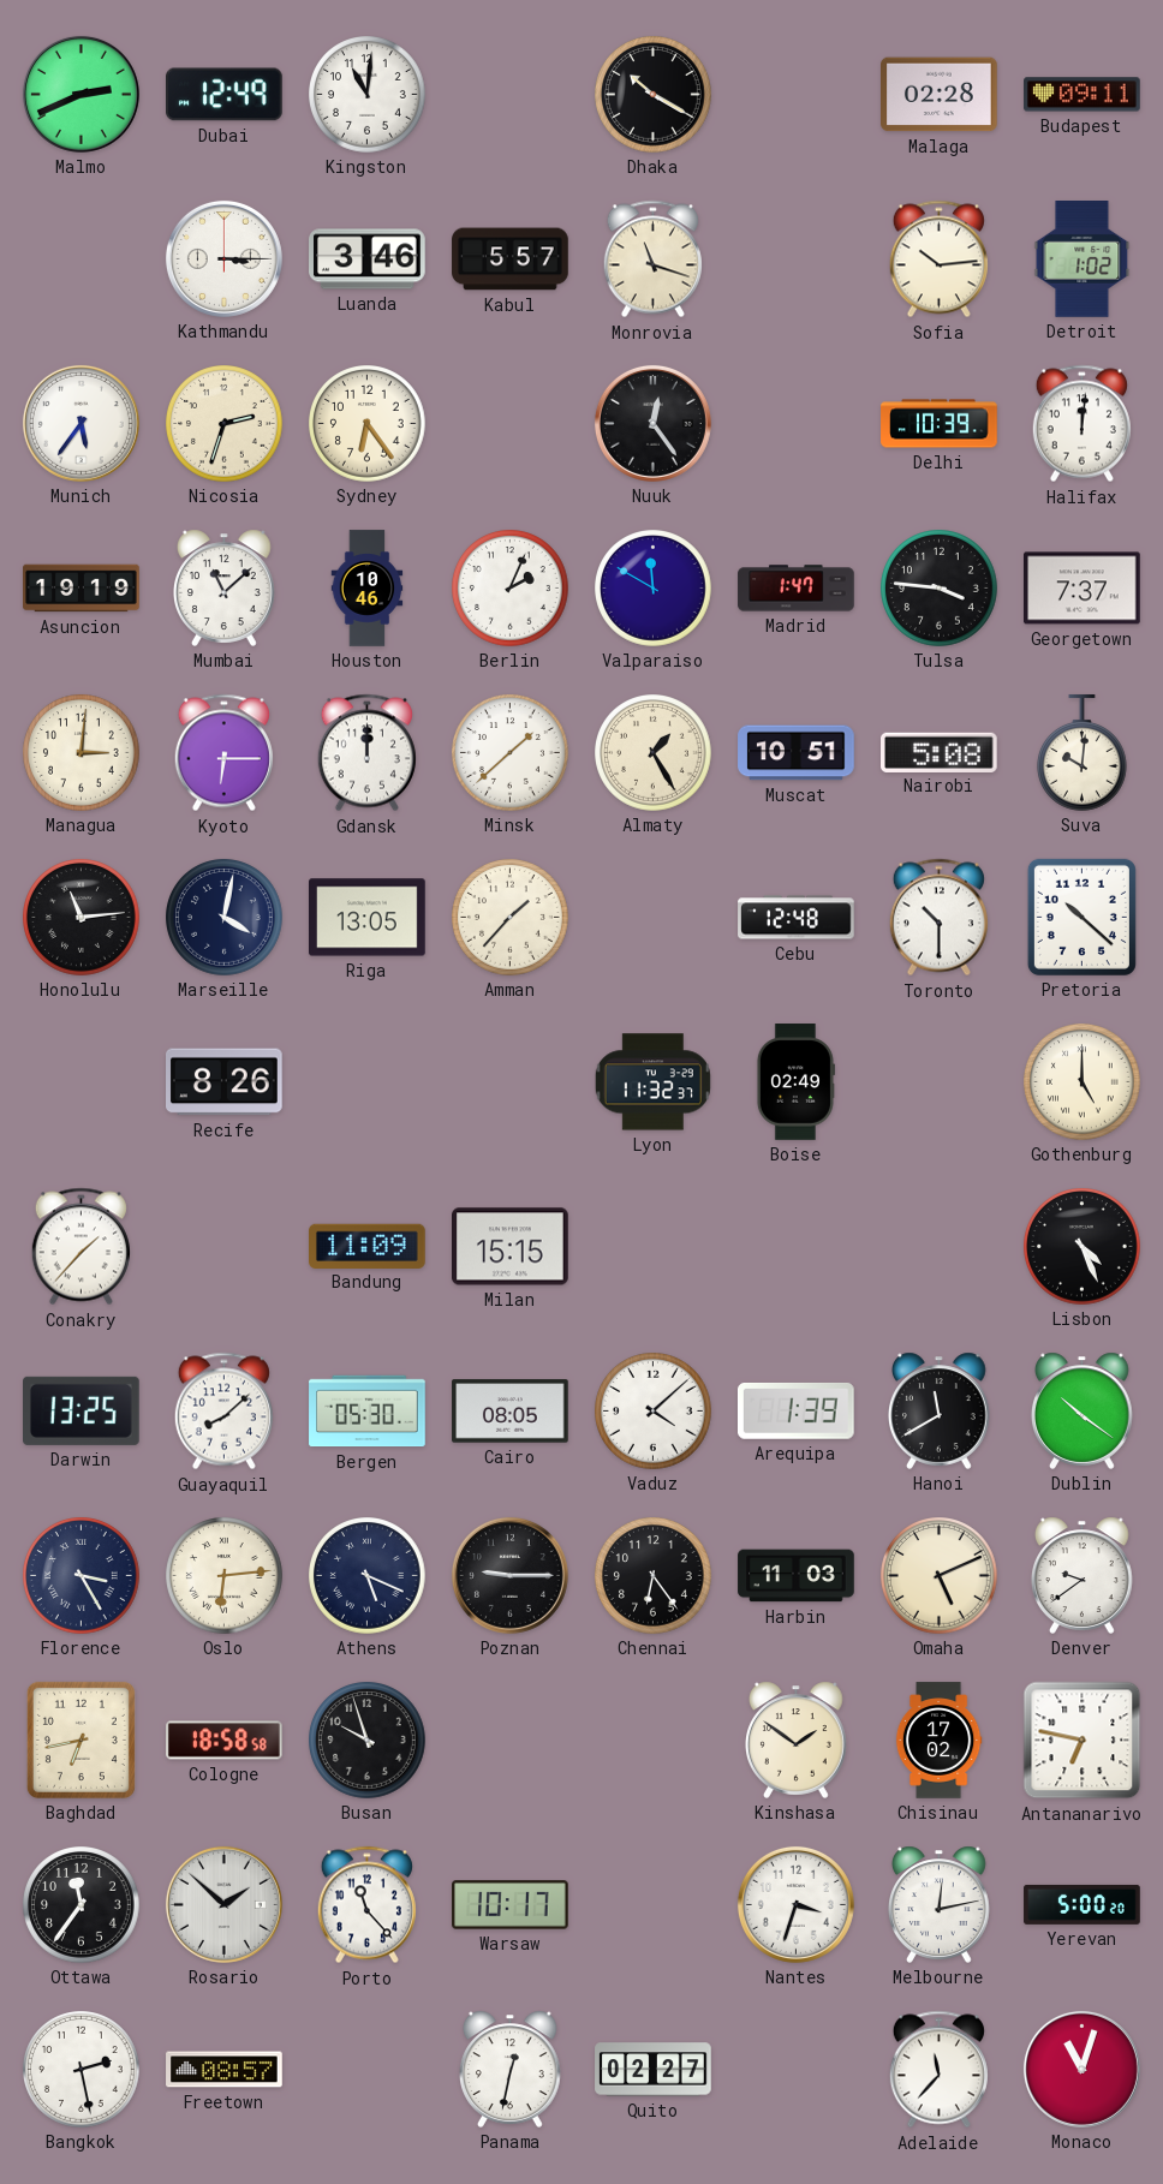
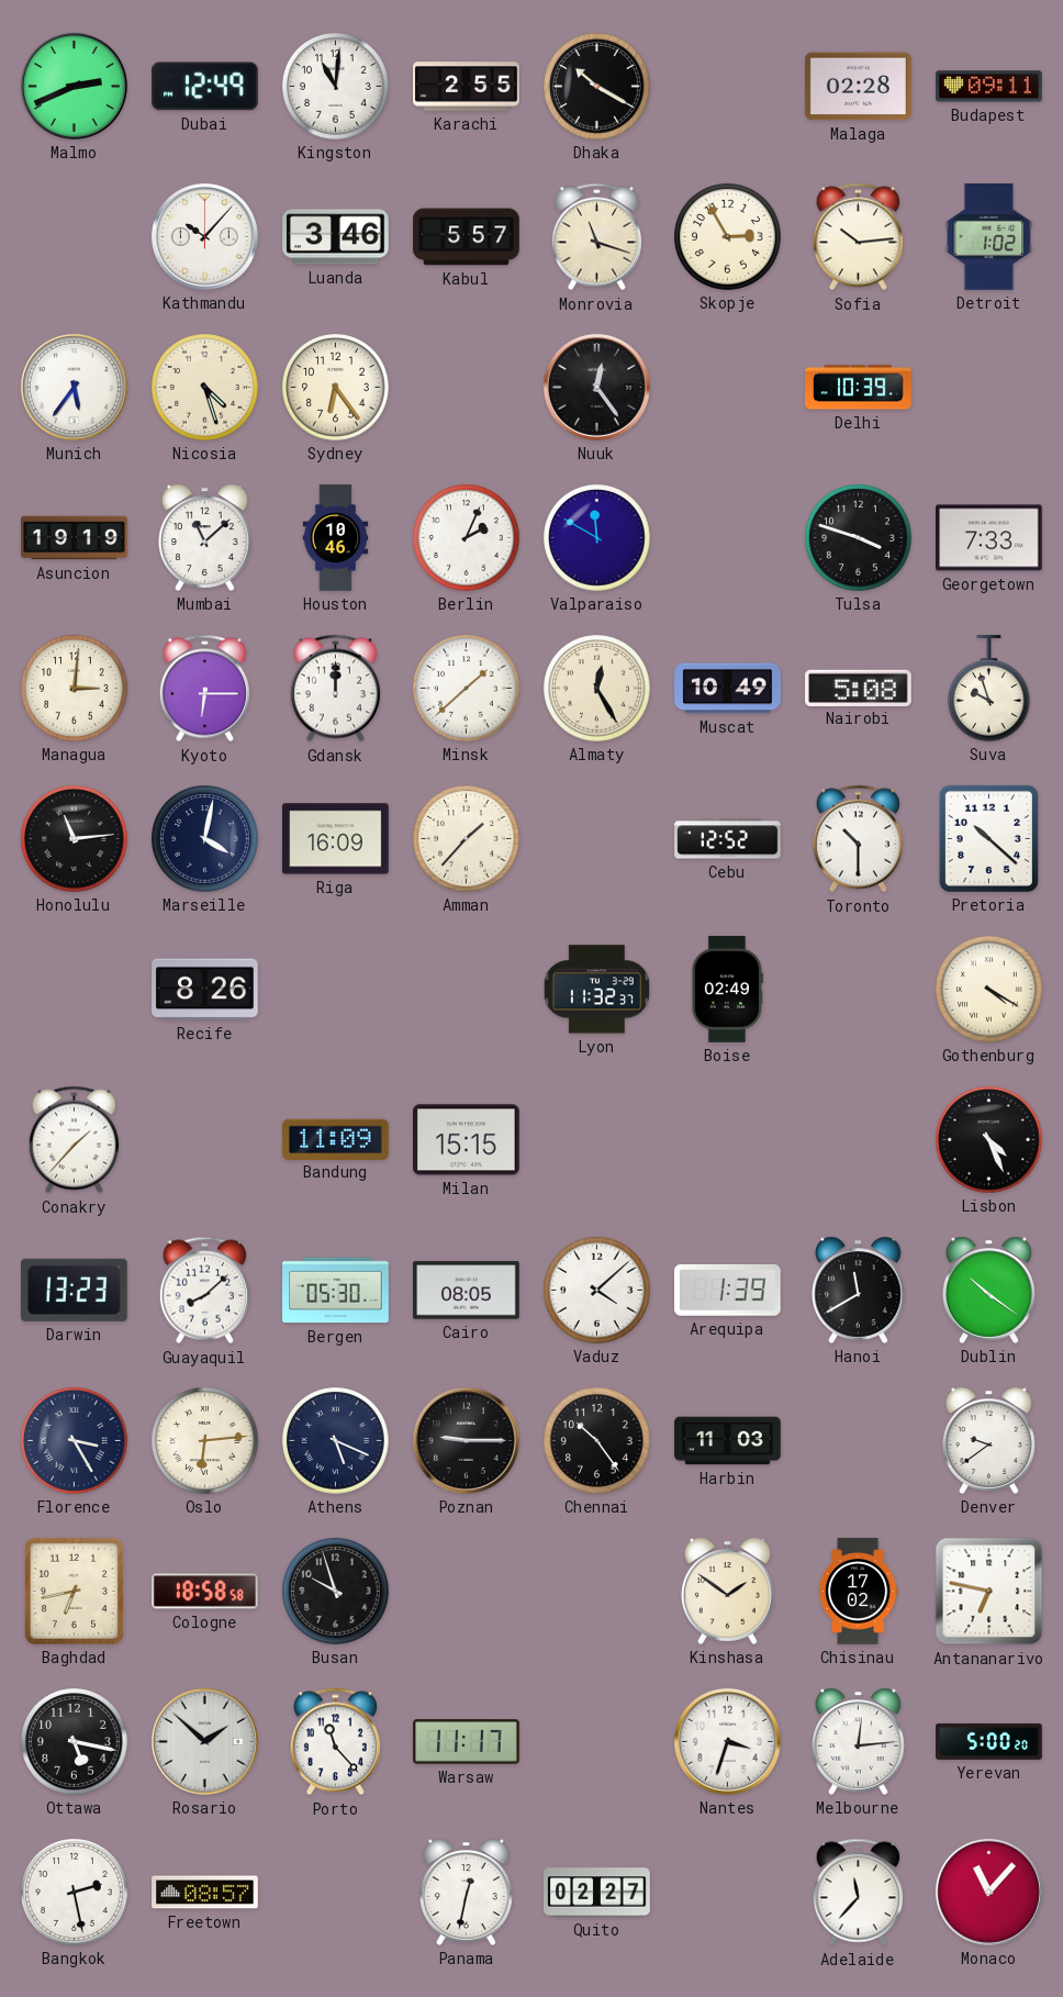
Karachi: none -> 2:55
Kathmandu: 3:15 -> 10:07
Skopje: none -> 2:55
Nicosia: 2:33 -> 4:27
Halifax: 12:01 -> none
Madrid: 1:47 -> none
Tulsa: 3:46 -> 3:48
Georgetown: 7:37 -> 7:33
Almaty: 1:25 -> 12:25
Muscat: 10:51 -> 10:49
Suva: 10:01 -> 9:57
Riga: 13:05 -> 16:09
Cebu: 12:48 -> 12:52
Gothenburg: 5:00 -> 4:20
Darwin: 13:25 -> 13:23
Chennai: 6:24 -> 10:24
Omaha: 5:11 -> none
Ottawa: 11:36 -> 5:17
Warsaw: 10:17 -> 11:17
Melbourne: 12:13 -> 12:14
Monaco: 11:03 -> 11:07
